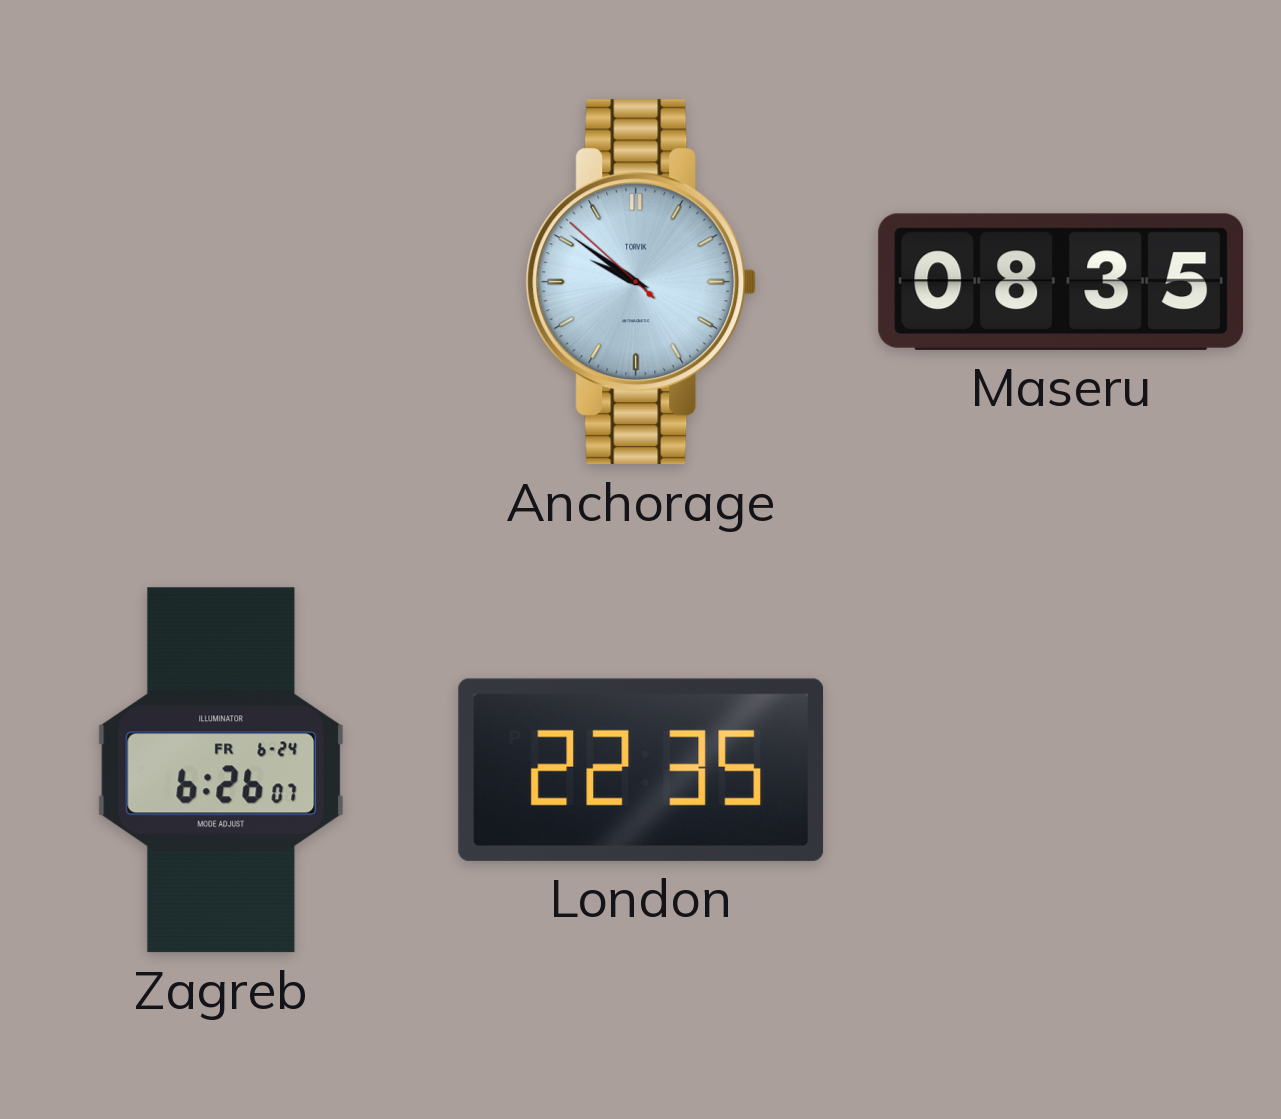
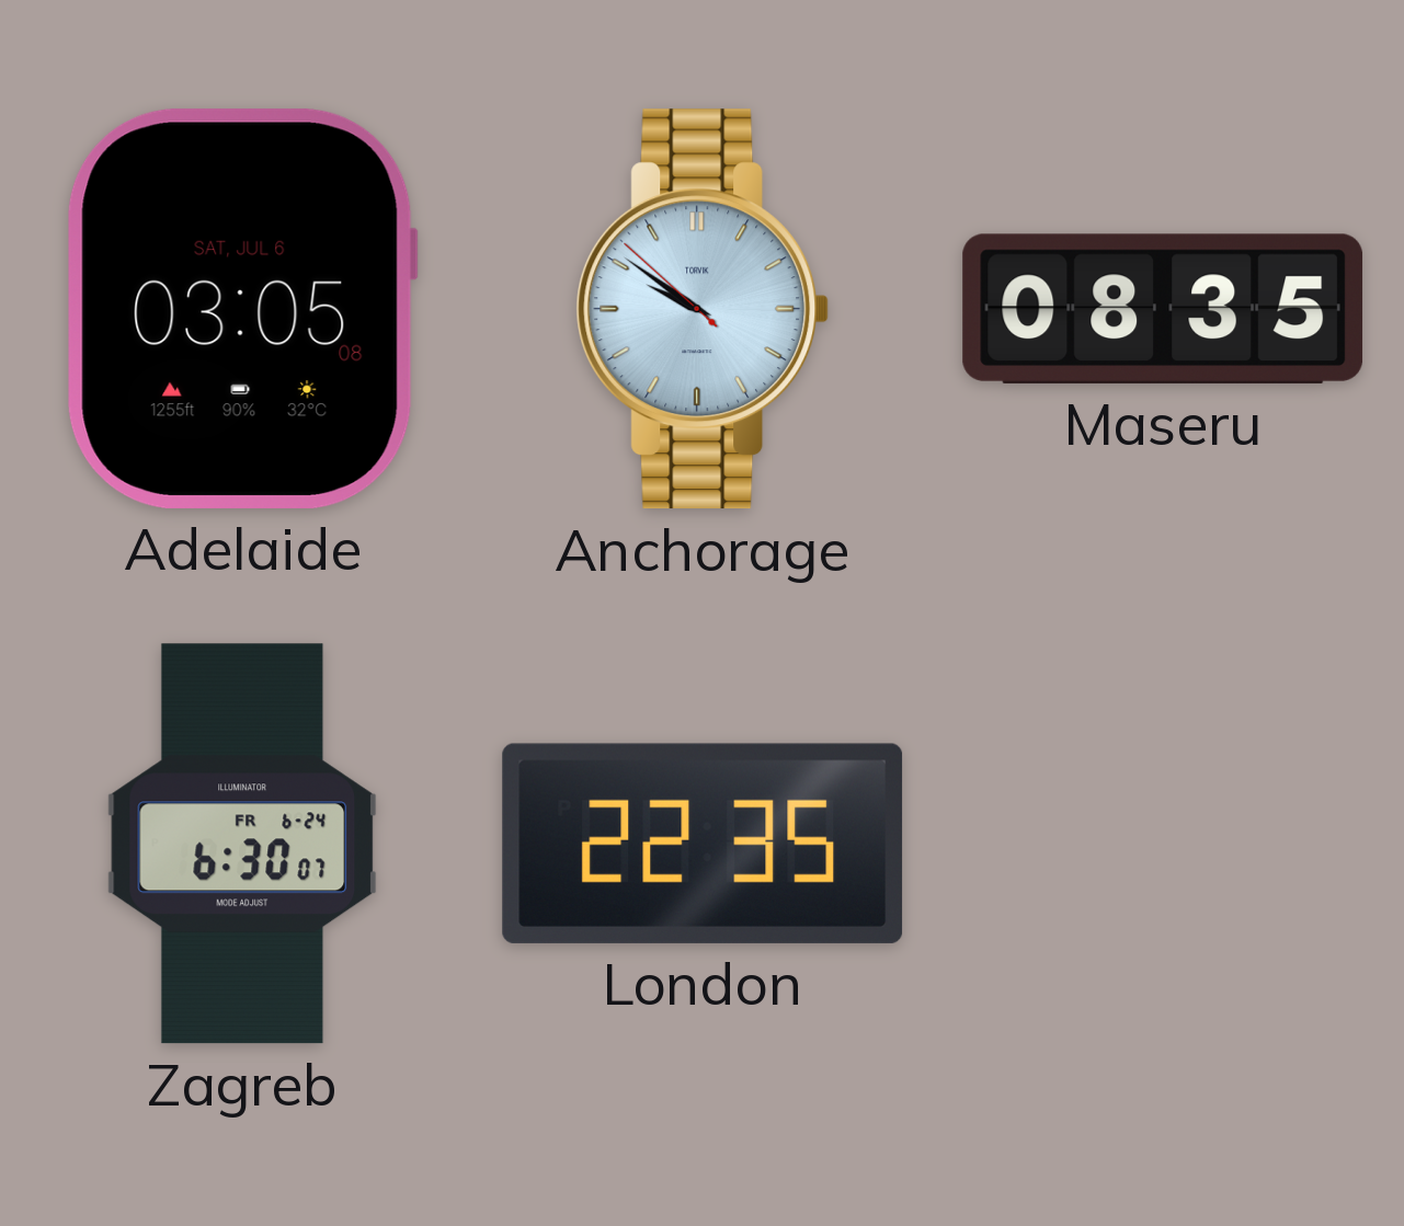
Adelaide: none -> 03:05
Zagreb: 6:26 -> 6:30
